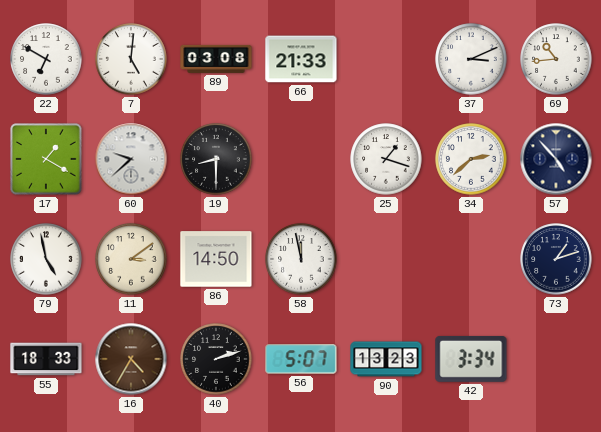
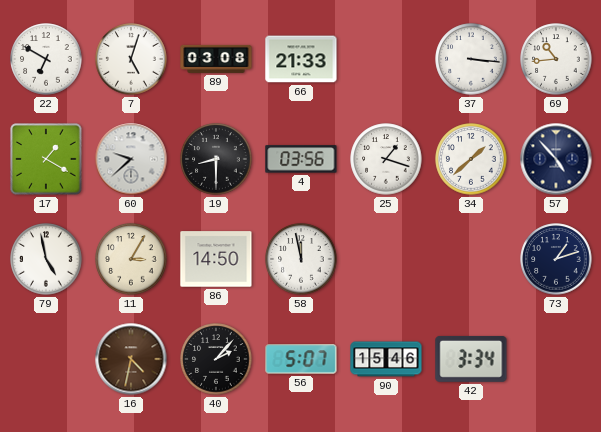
7: 5:01 -> 5:03
37: 3:11 -> 3:16
4: none -> 03:56
34: 2:38 -> 1:38
11: 3:09 -> 3:05
55: 18:33 -> none
16: 4:35 -> 4:32
40: 2:12 -> 2:07
90: 13:23 -> 15:46
